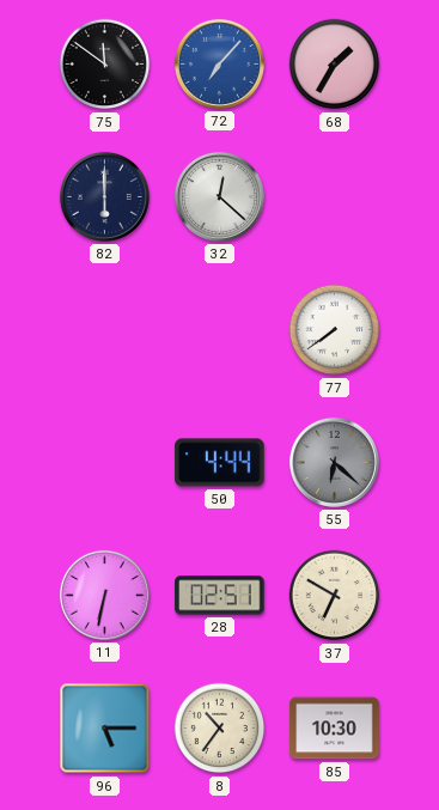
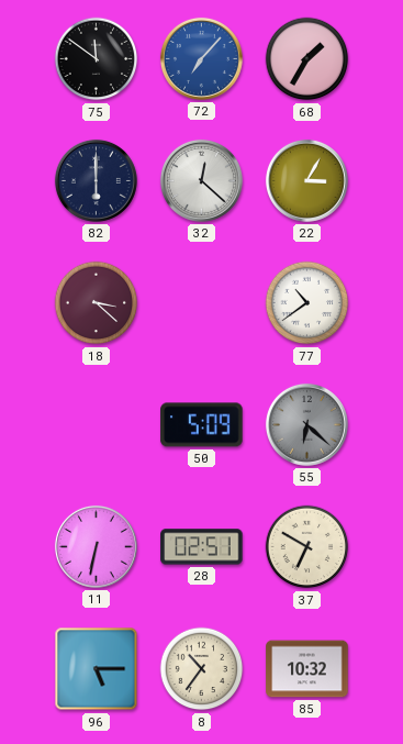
22: none -> 3:05
18: none -> 3:22
77: 7:39 -> 10:39
50: 4:44 -> 5:09
85: 10:30 -> 10:32
